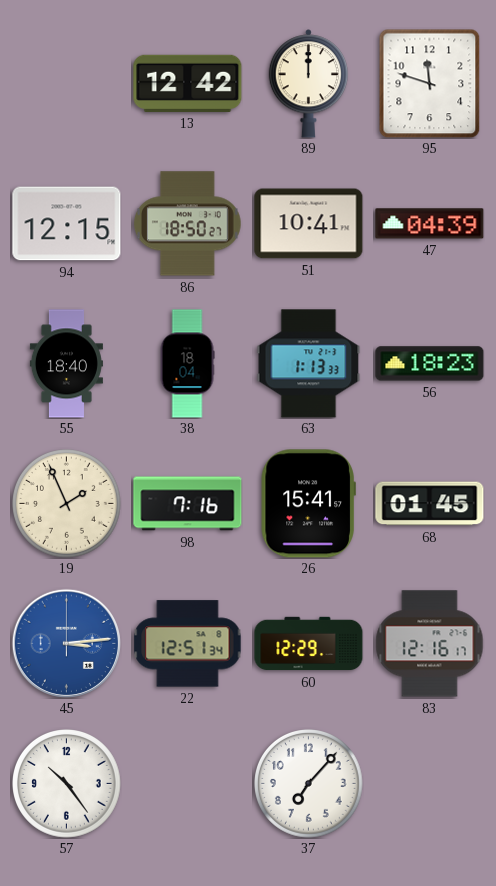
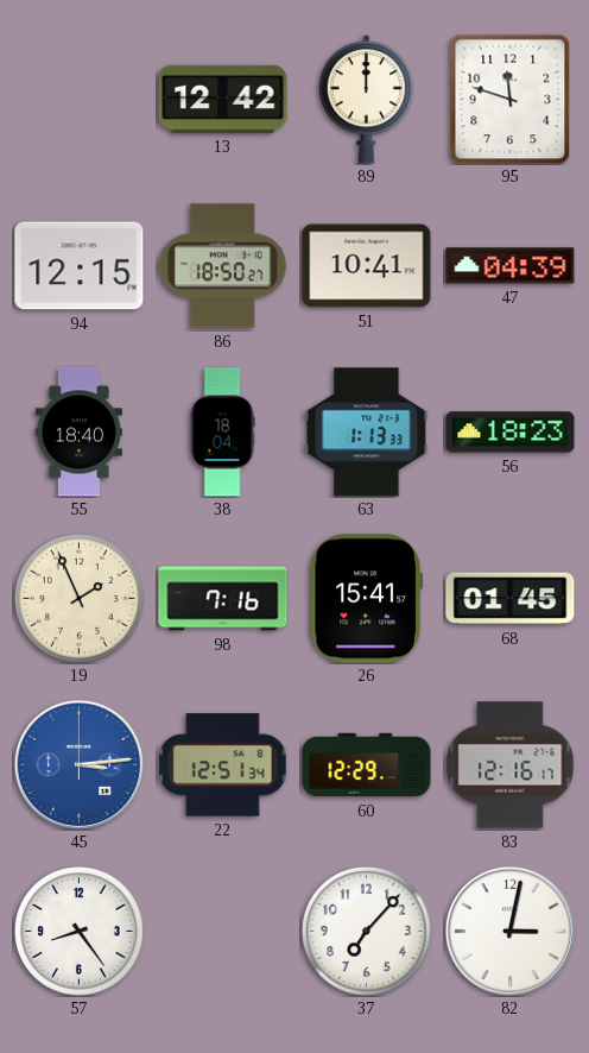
57: 10:24 -> 8:24
82: none -> 3:02
